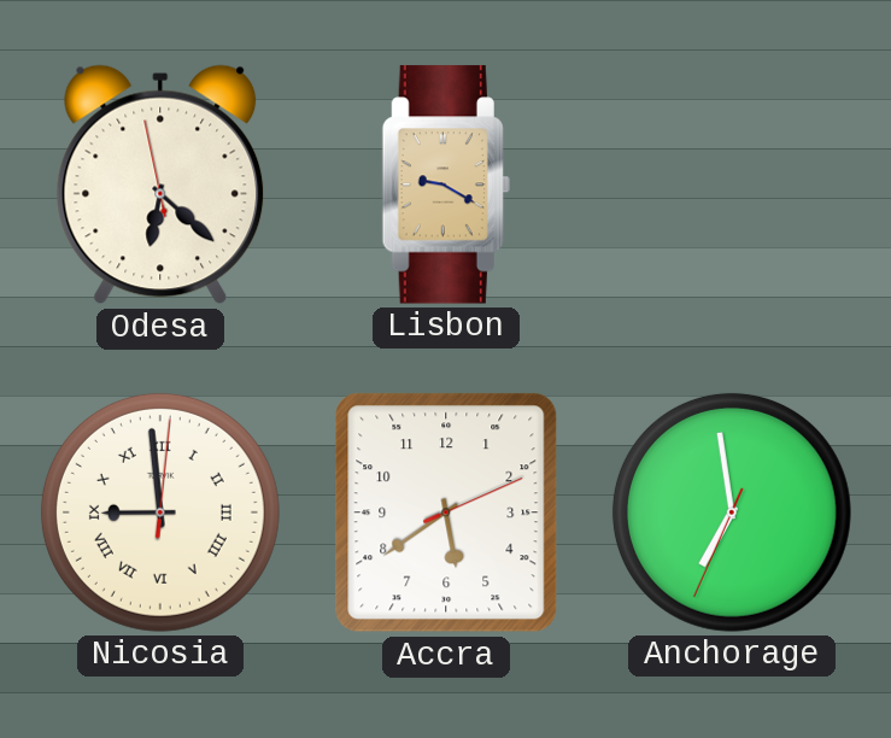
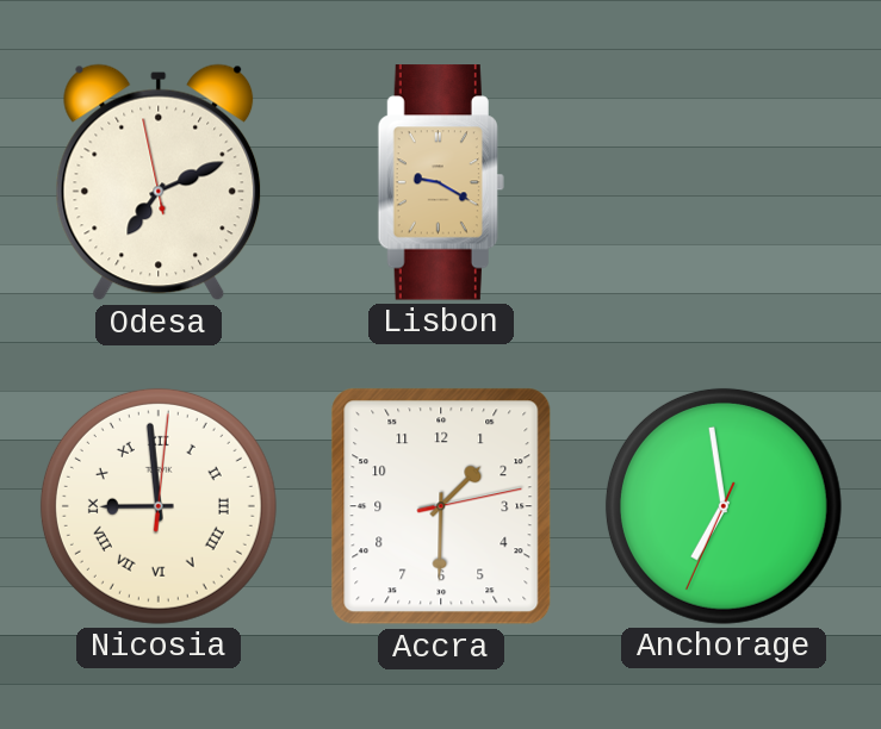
Odesa: 6:21 -> 7:10
Accra: 5:39 -> 1:30
